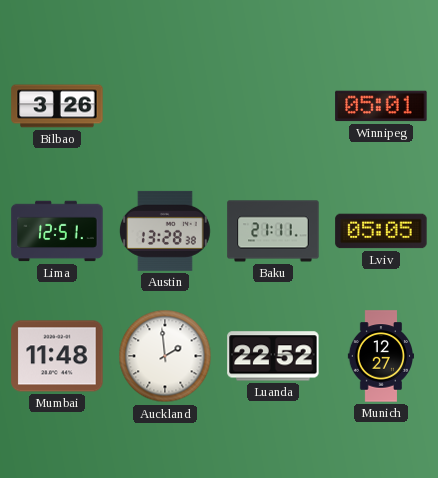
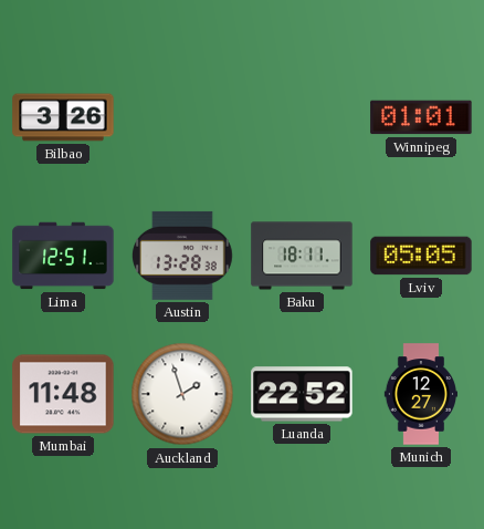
Winnipeg: 05:01 -> 01:01
Baku: 21:11 -> 18:11
Auckland: 1:59 -> 1:57
